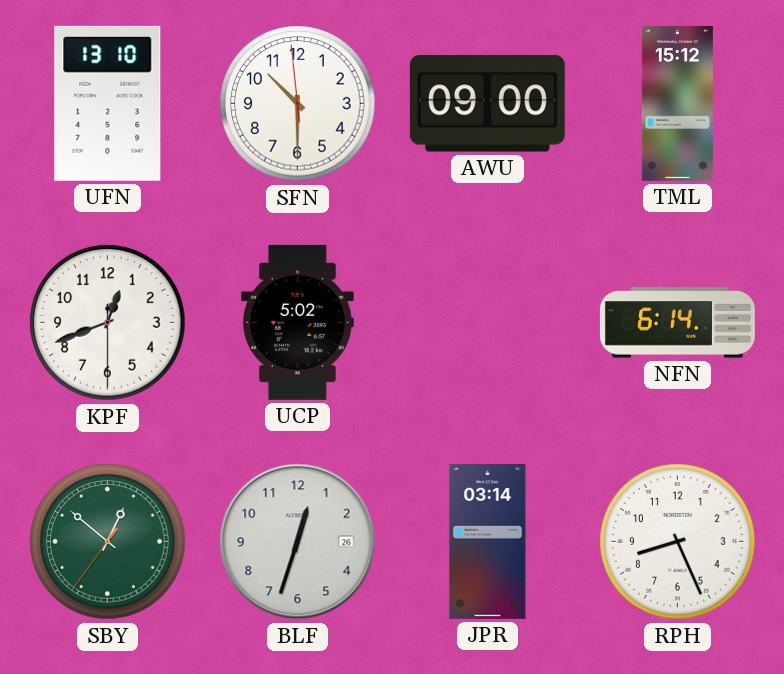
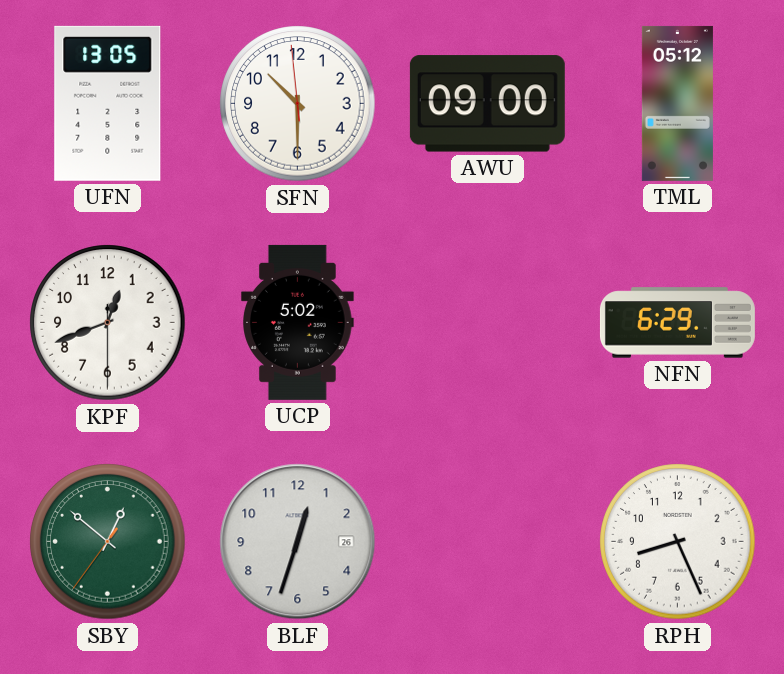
UFN: 13:10 -> 13:05
TML: 15:12 -> 05:12
NFN: 6:14 -> 6:29
JPR: 03:14 -> none
